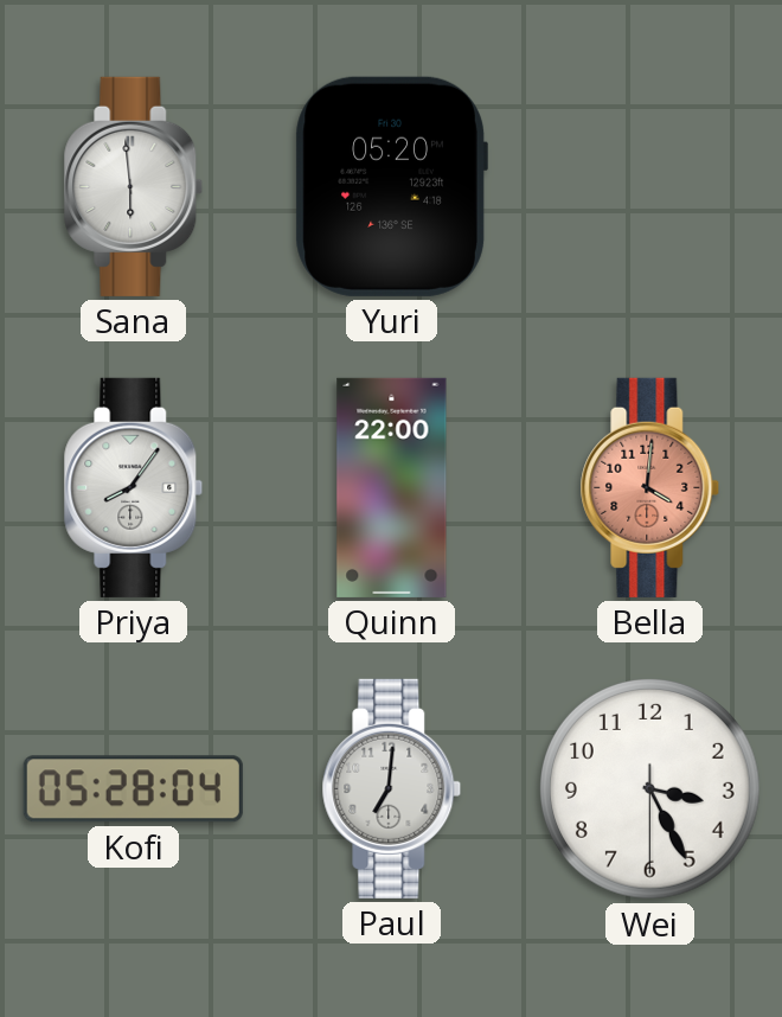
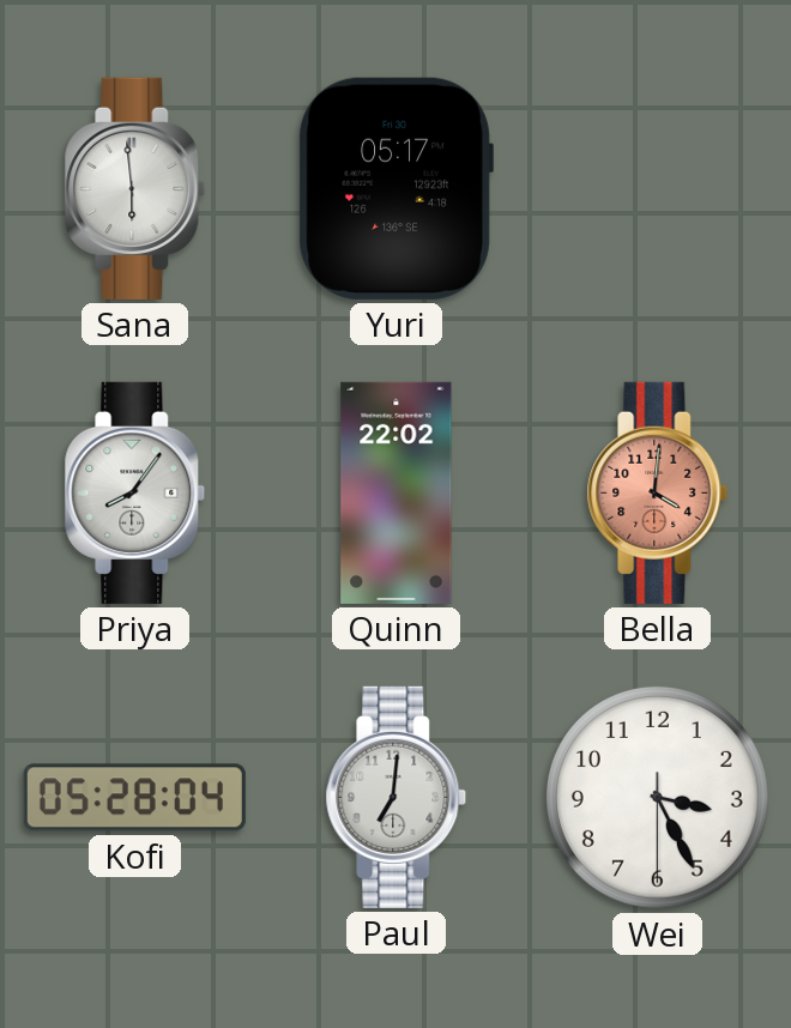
Yuri: 05:20 -> 05:17
Quinn: 22:00 -> 22:02
